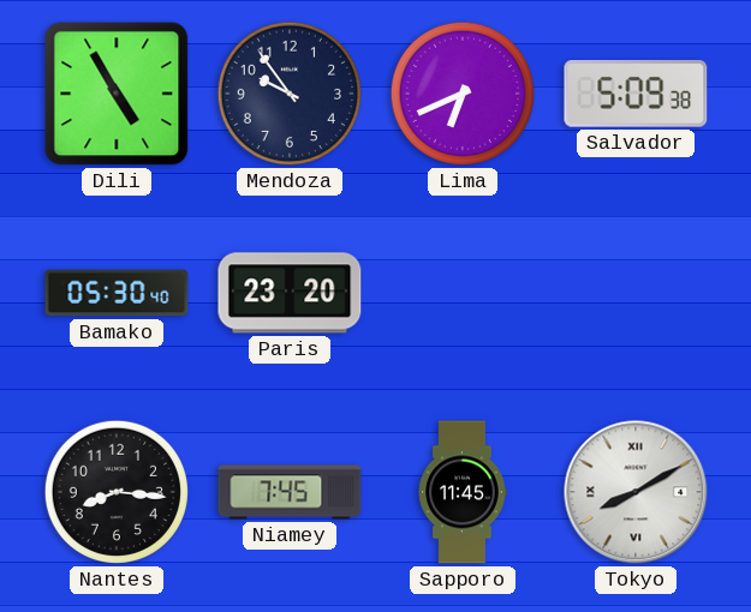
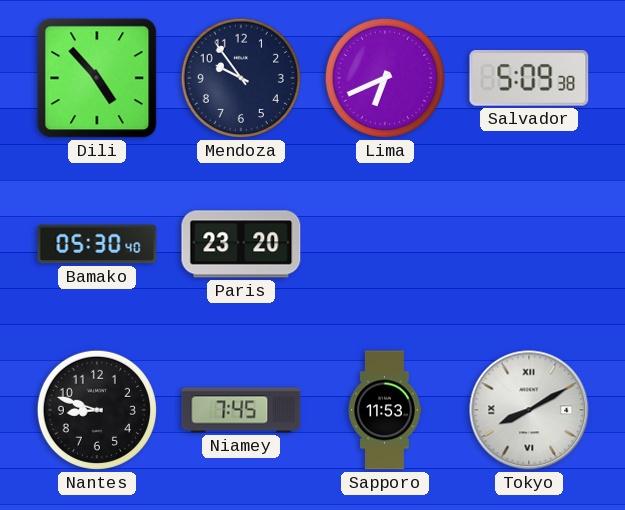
Dili: 4:55 -> 4:53
Nantes: 8:16 -> 8:48
Sapporo: 11:45 -> 11:53
